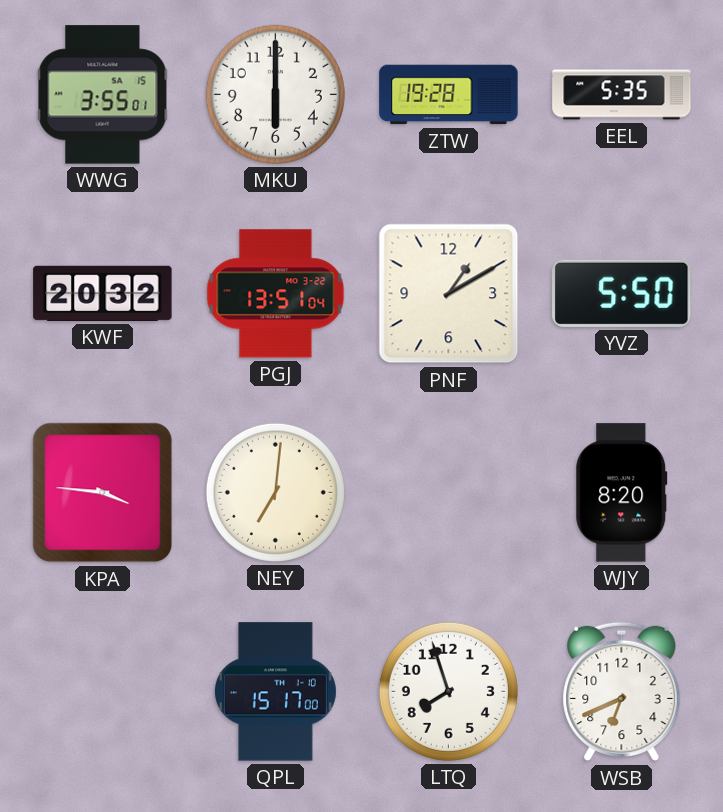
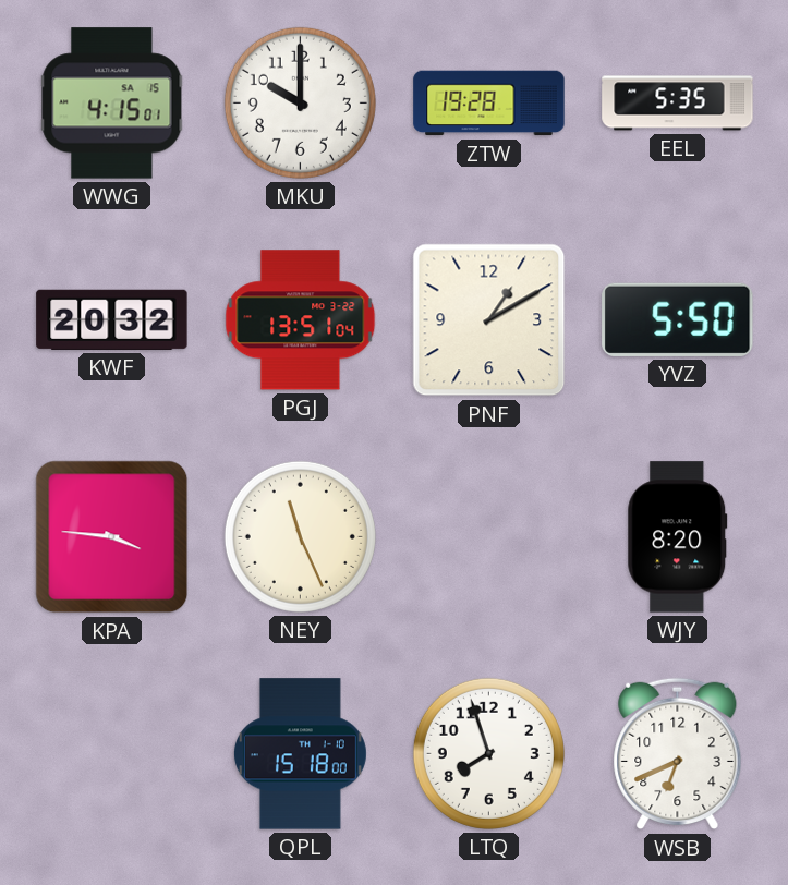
WWG: 3:55 -> 4:15
MKU: 6:00 -> 10:00
NEY: 7:01 -> 11:26
QPL: 15:17 -> 15:18
